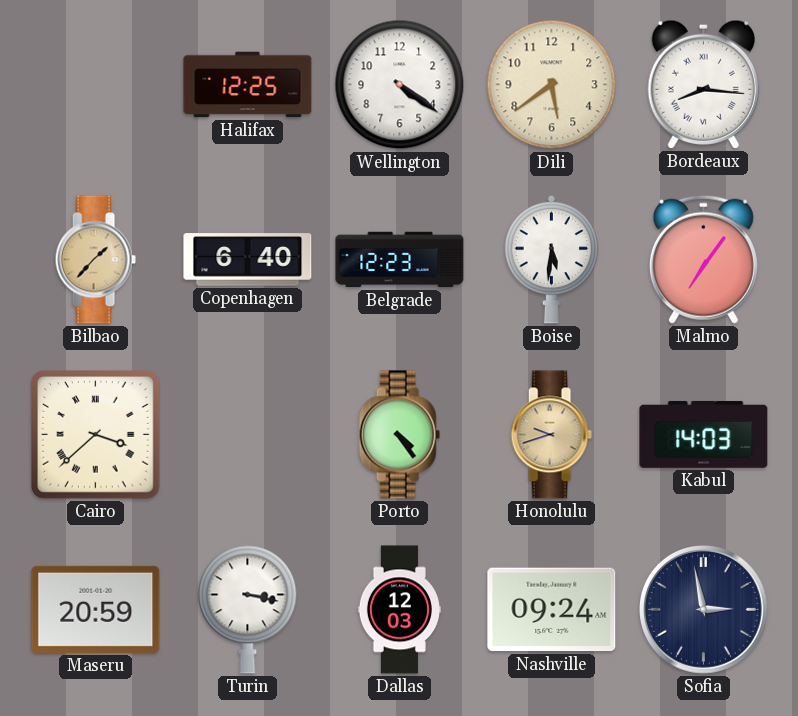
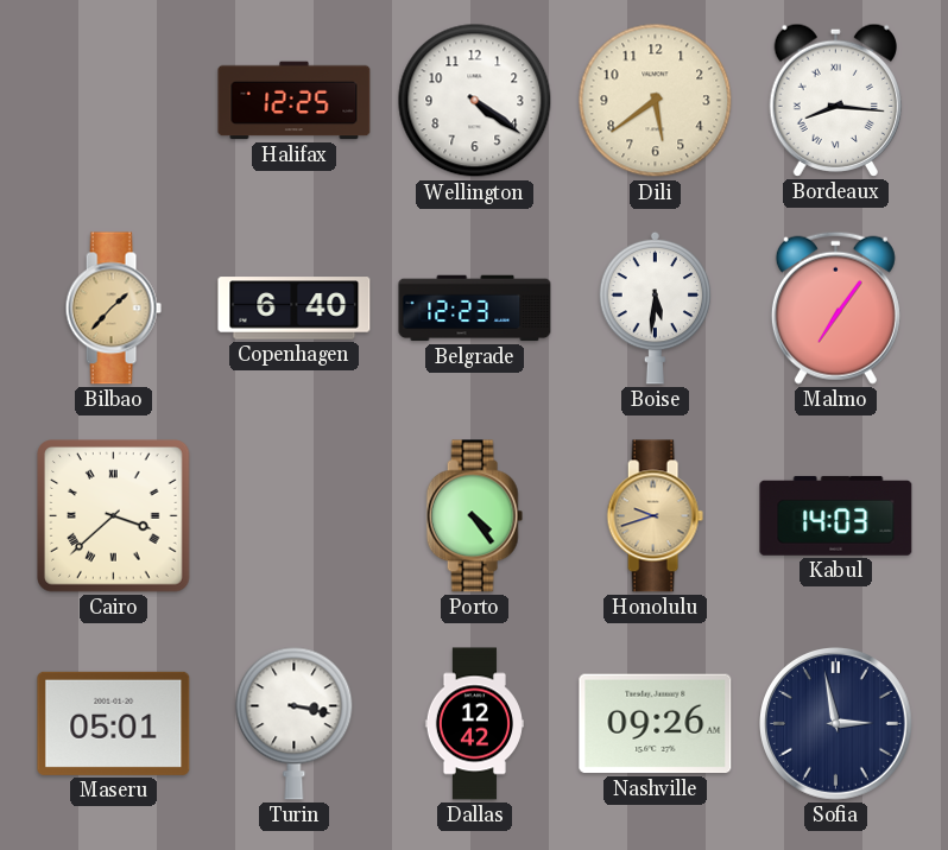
Maseru: 20:59 -> 05:01
Dallas: 12:03 -> 12:42
Nashville: 09:24 -> 09:26
